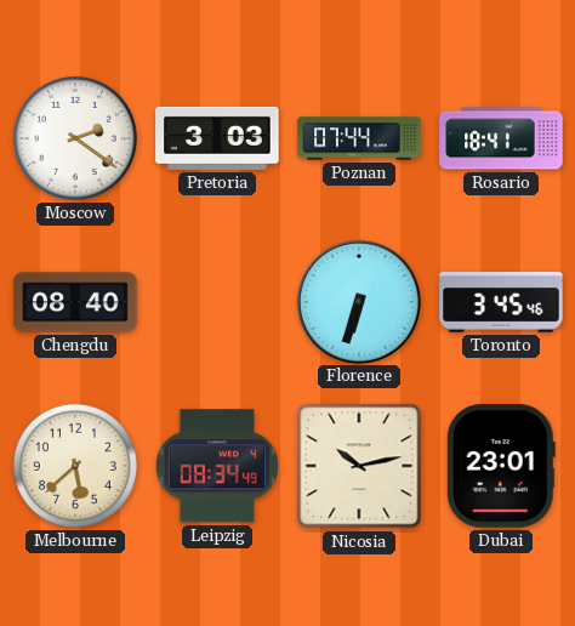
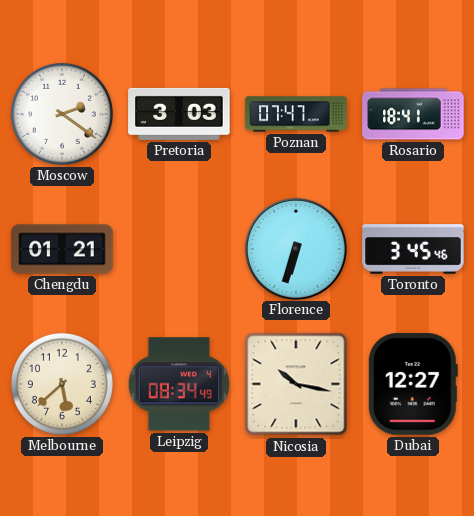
Poznan: 07:44 -> 07:47
Chengdu: 08:40 -> 01:21
Nicosia: 10:13 -> 10:17
Dubai: 23:01 -> 12:27
